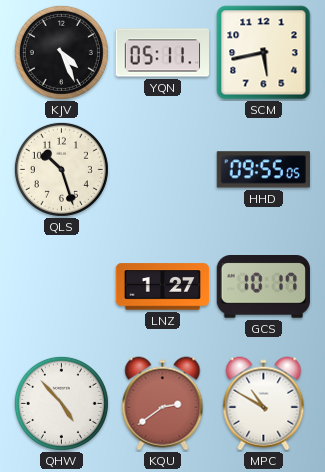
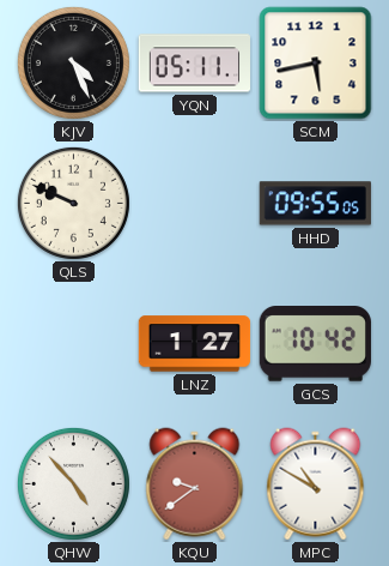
QLS: 10:27 -> 9:49
GCS: 10:17 -> 10:42
KQU: 2:39 -> 9:39
